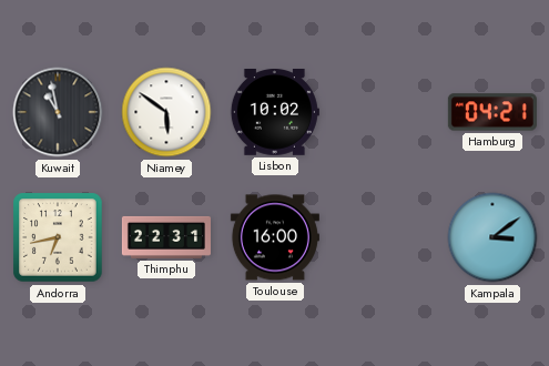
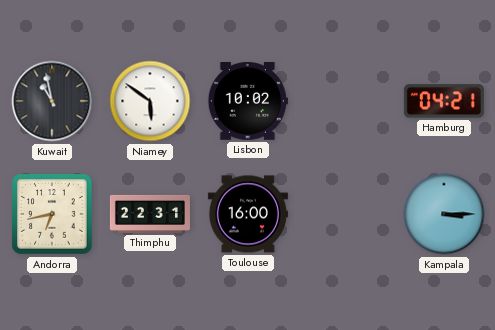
Kampala: 3:09 -> 3:15
